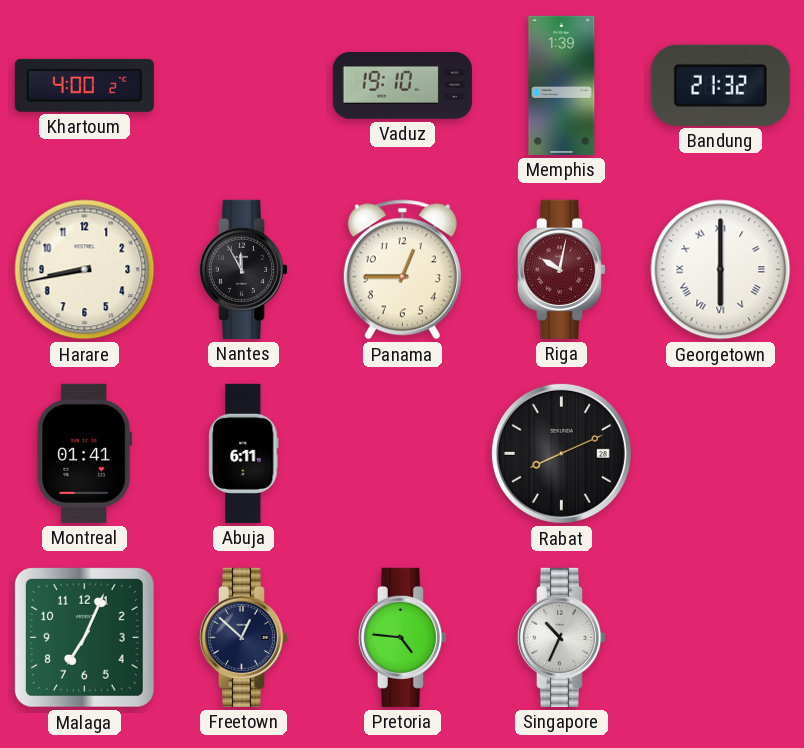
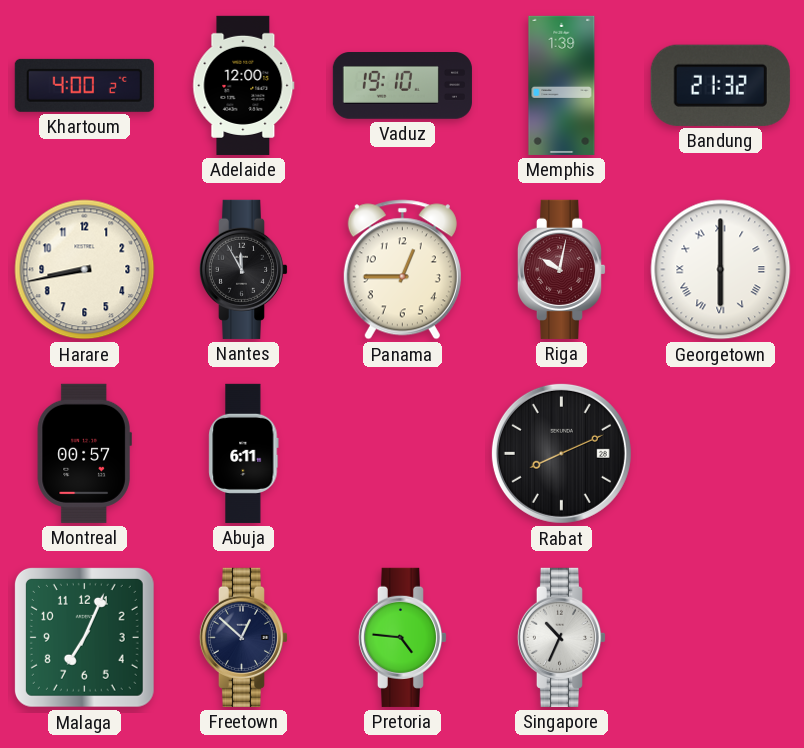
Adelaide: none -> 12:00
Montreal: 01:41 -> 00:57
